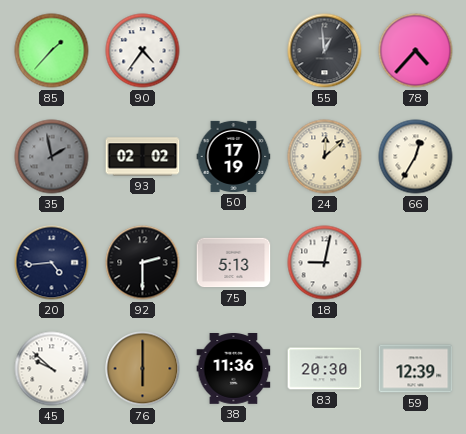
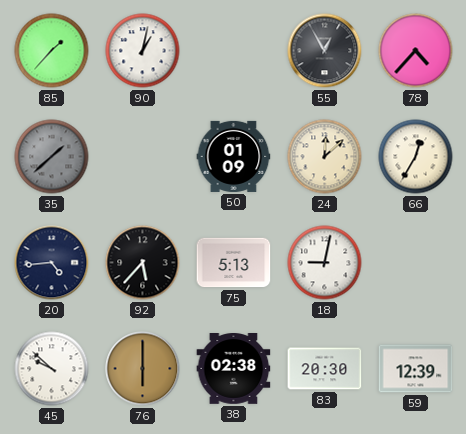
90: 4:36 -> 1:02
55: 12:59 -> 12:55
35: 1:58 -> 1:38
93: 02:02 -> none
50: 17:19 -> 01:09
92: 2:30 -> 5:37
38: 11:36 -> 02:38
